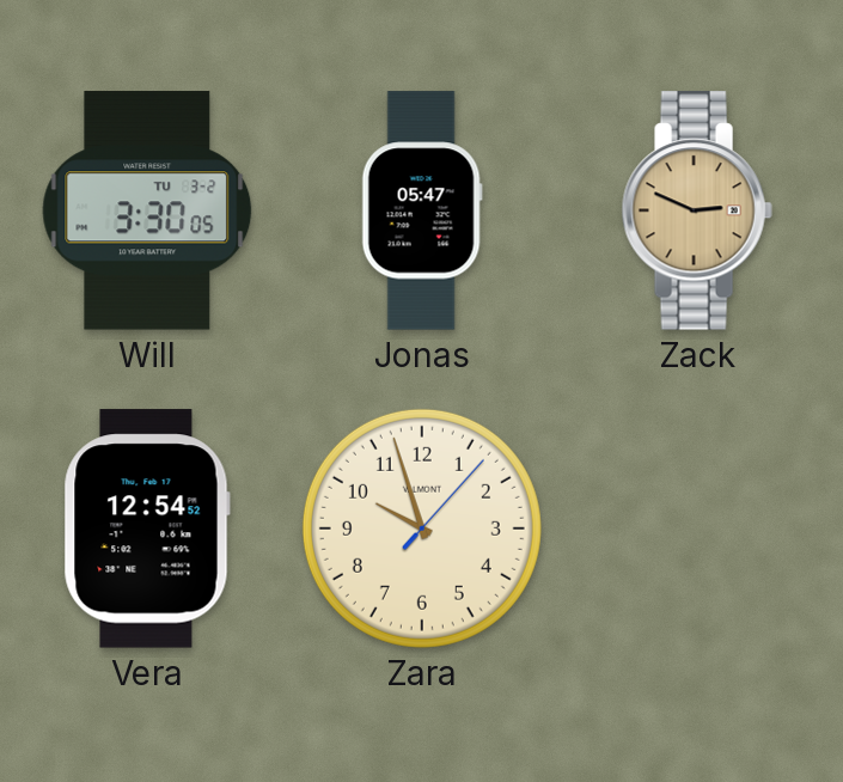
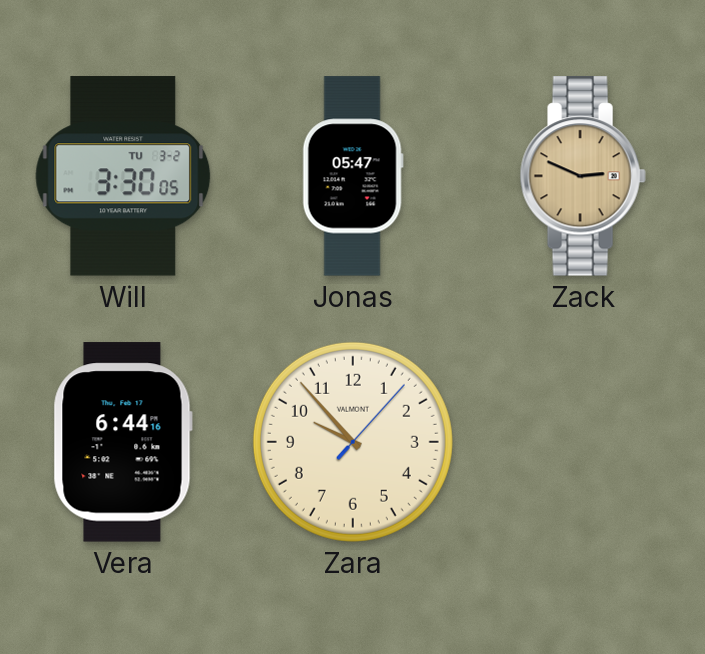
Vera: 12:54 -> 6:44
Zara: 9:57 -> 9:53
